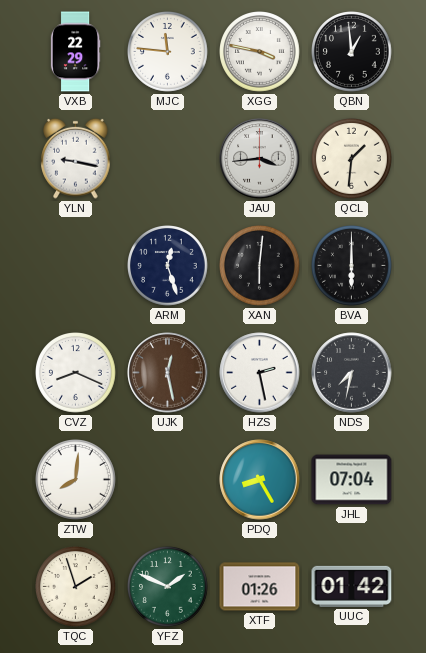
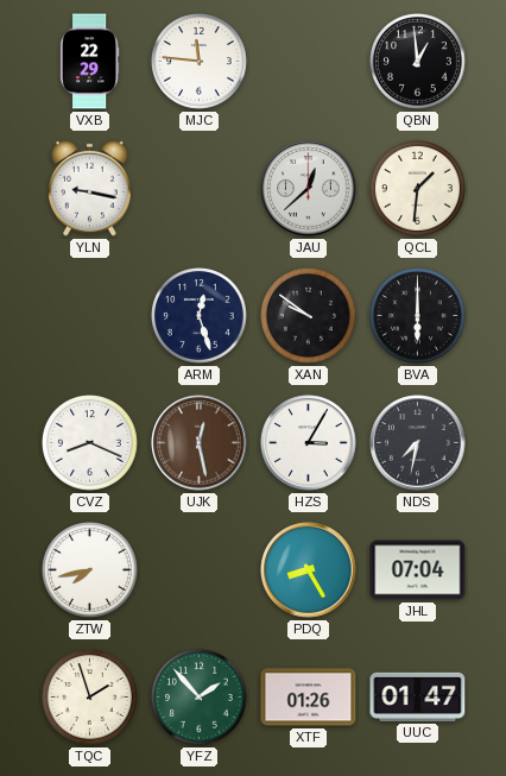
XGG: 3:47 -> none
JAU: 3:44 -> 12:38
XAN: 6:01 -> 9:51
HZS: 2:28 -> 3:05
ZTW: 8:01 -> 7:43
YFZ: 1:49 -> 1:53
UUC: 01:42 -> 01:47
